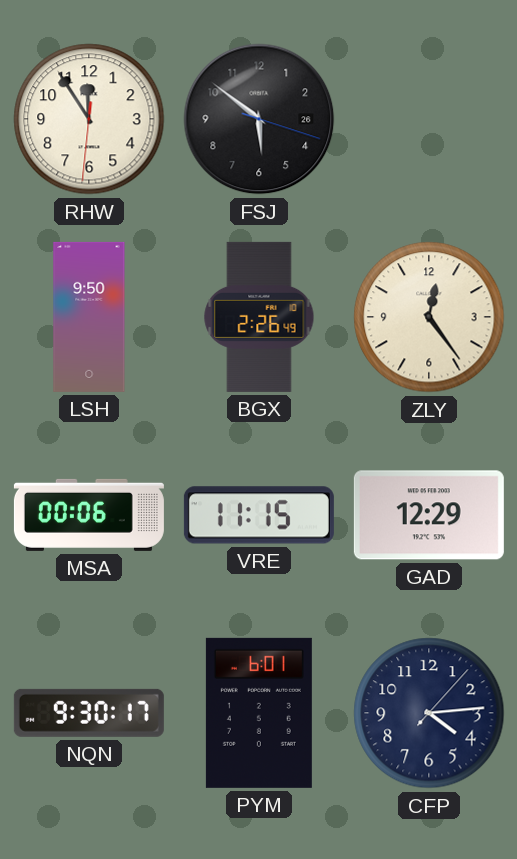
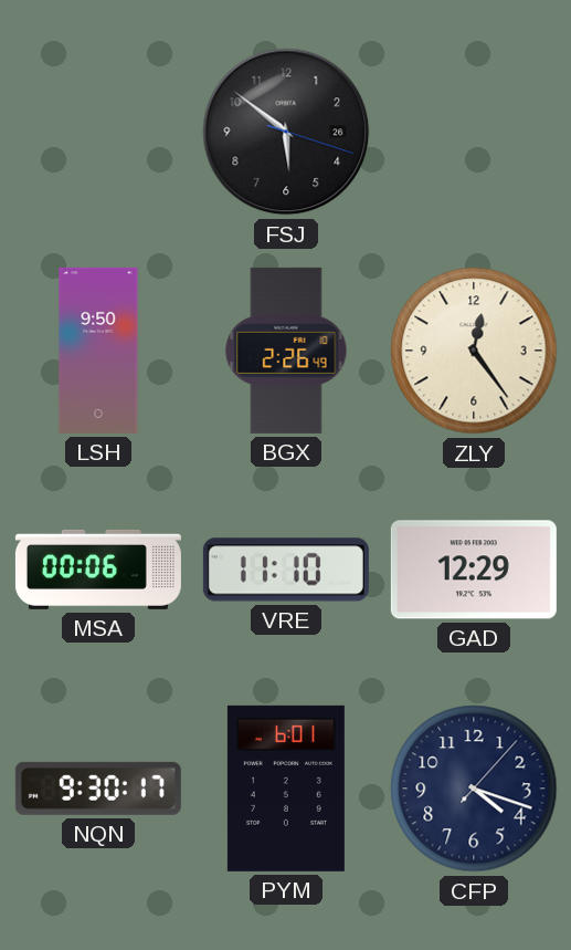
RHW: 11:54 -> none
VRE: 11:15 -> 11:10
CFP: 4:14 -> 4:18
